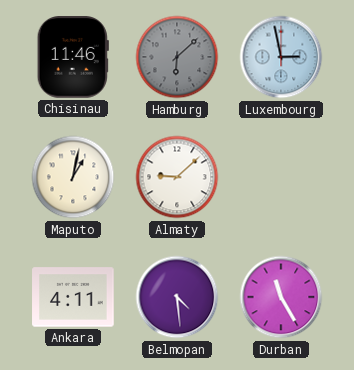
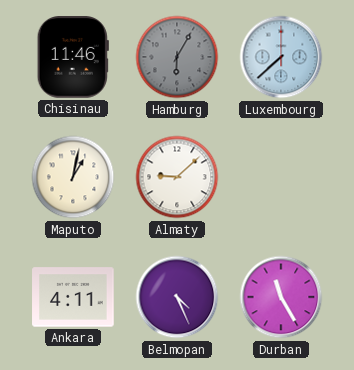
Hamburg: 6:08 -> 6:05
Luxembourg: 2:58 -> 7:38
Belmopan: 4:29 -> 4:26
